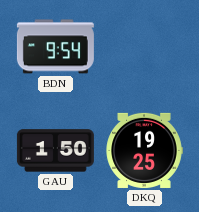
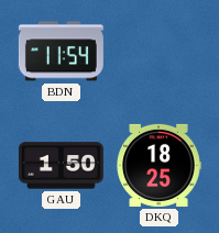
BDN: 9:54 -> 11:54
DKQ: 19:25 -> 18:25
